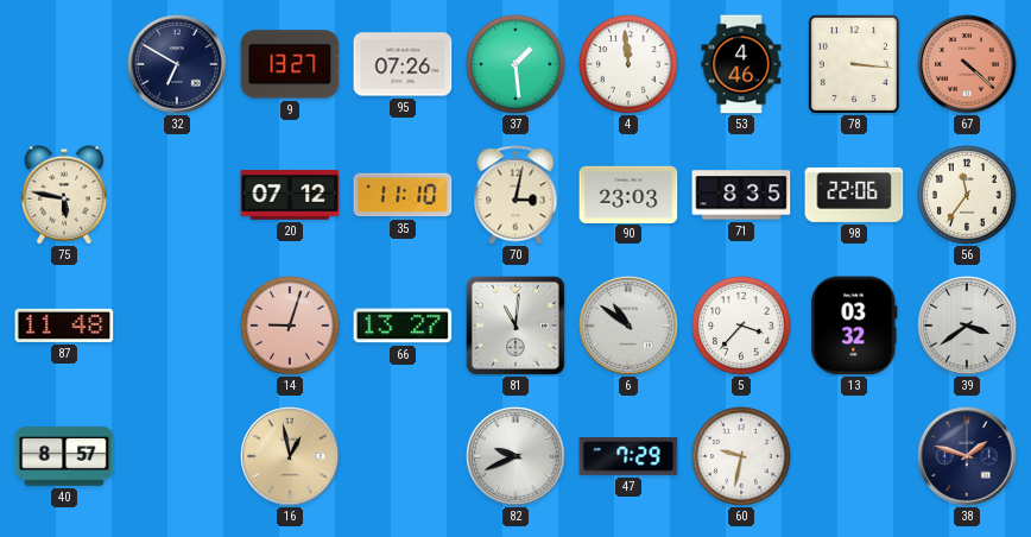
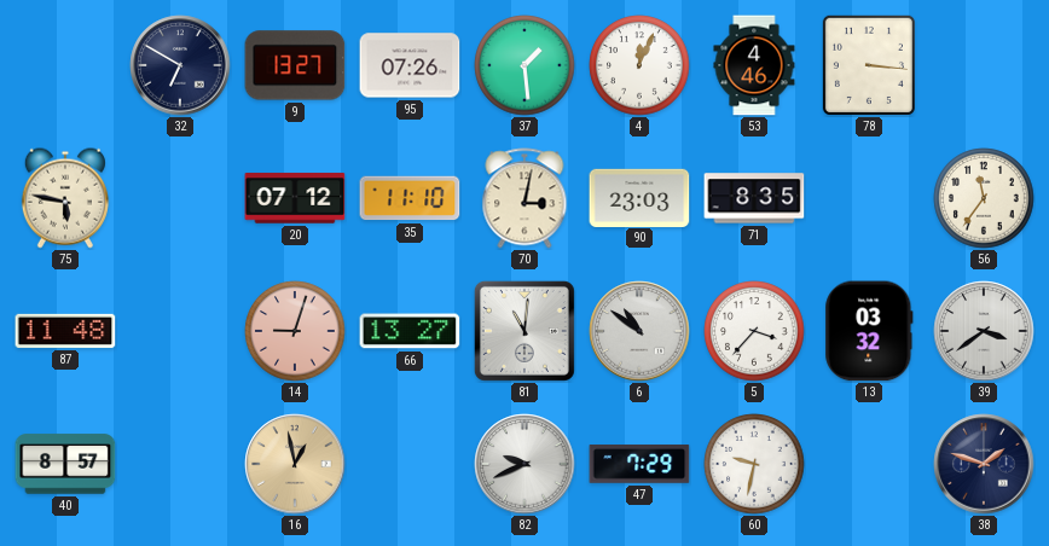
4: 11:59 -> 12:04
67: 4:22 -> none
98: 22:06 -> none
